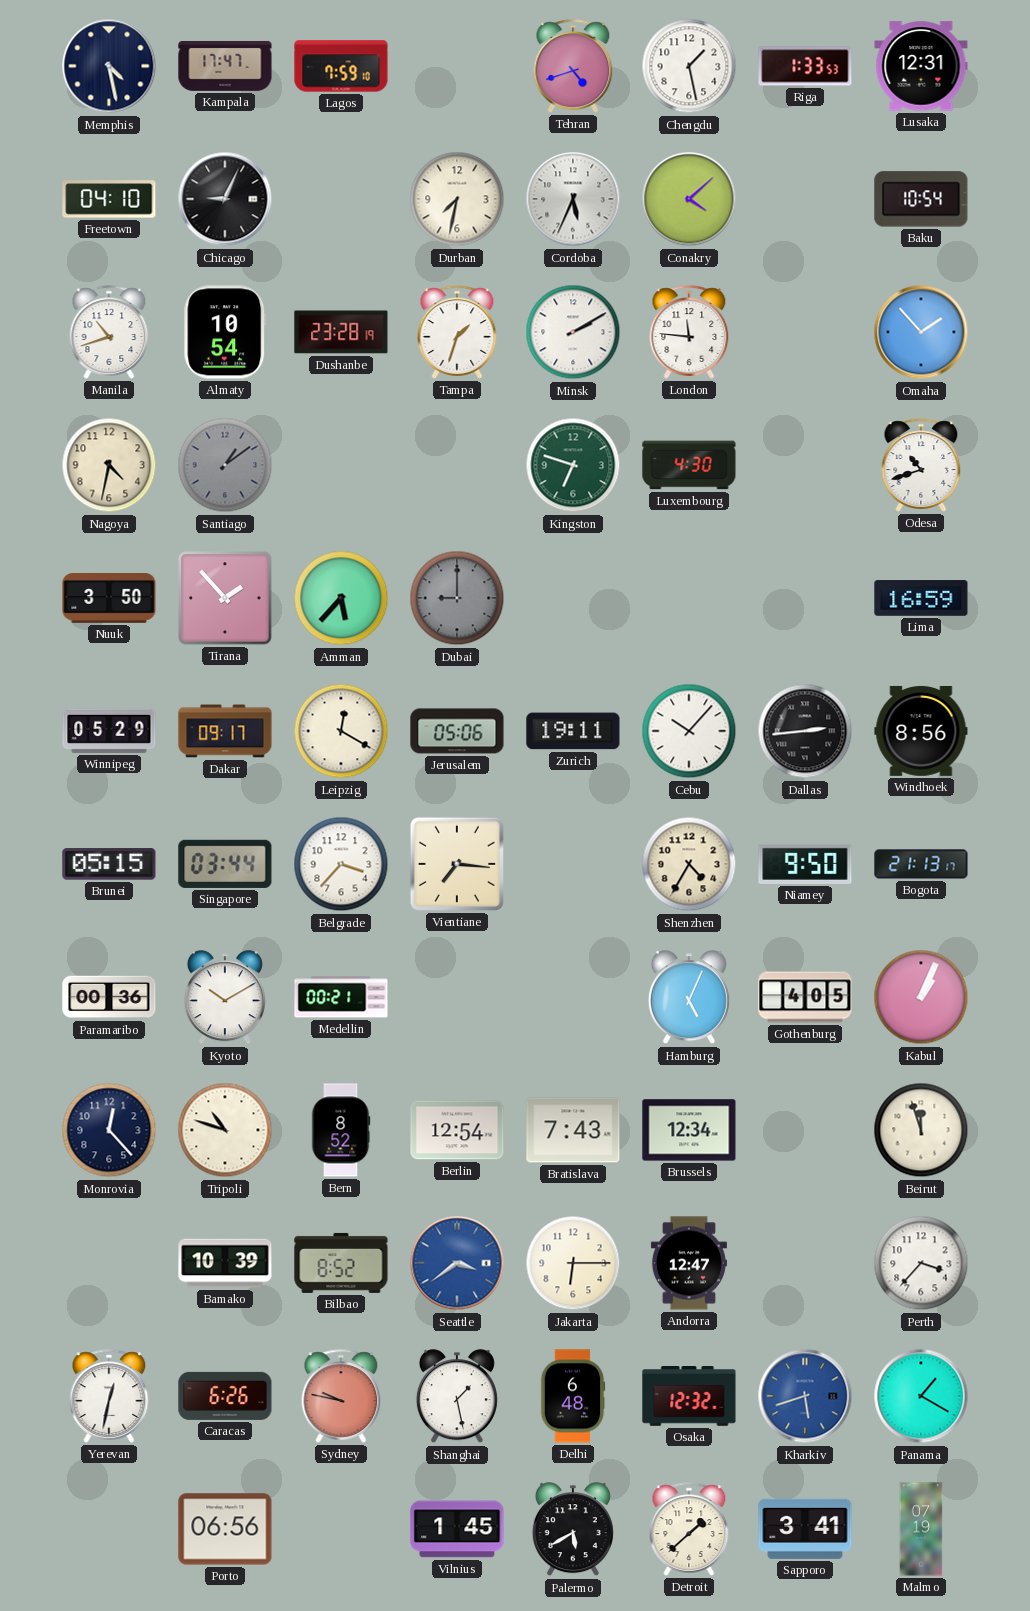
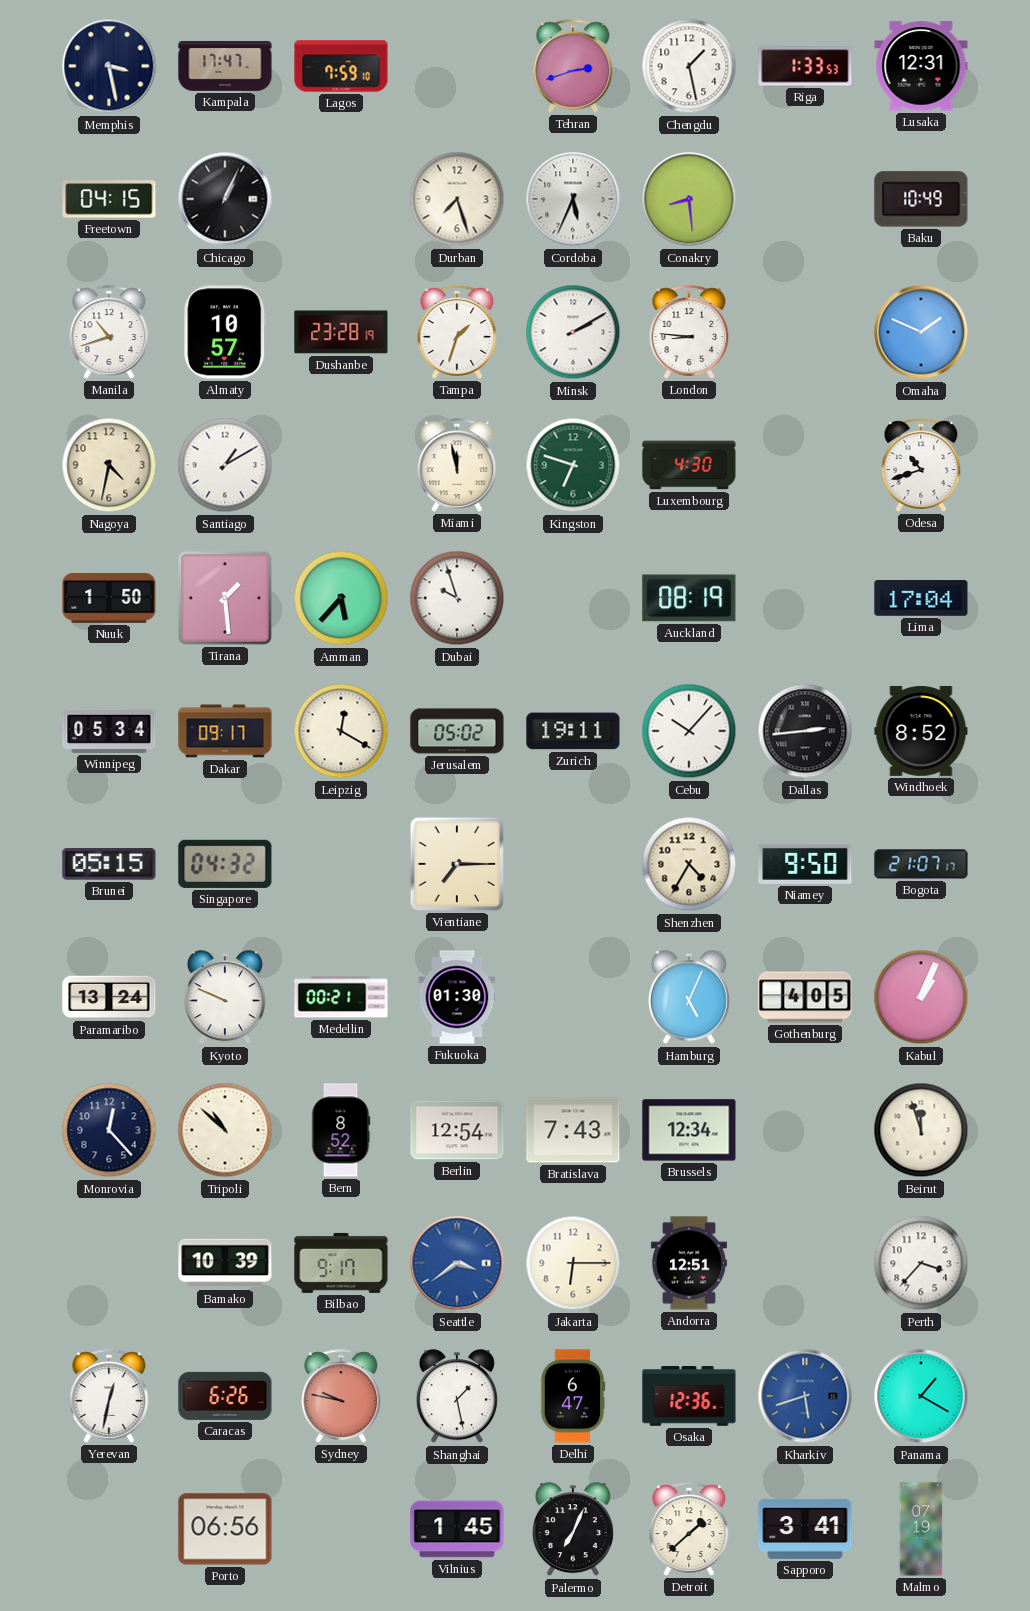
Memphis: 4:28 -> 3:28
Tehran: 4:42 -> 2:42
Freetown: 04:10 -> 04:15
Chicago: 9:04 -> 1:04
Durban: 7:32 -> 7:27
Conakry: 4:08 -> 8:29
Baku: 10:54 -> 10:49
Almaty: 10:54 -> 10:57
London: 11:46 -> 8:46
Omaha: 1:53 -> 1:49
Santiago: 1:09 -> 1:10
Santiago dial: grey -> white
Miami: none -> 11:58
Nuuk: 3:50 -> 1:50
Tirana: 1:53 -> 1:29
Dubai: 9:00 -> 9:57
Dubai dial: grey -> white
Auckland: none -> 08:19
Lima: 16:59 -> 17:04
Winnipeg: 05:29 -> 05:34
Jerusalem: 05:06 -> 05:02
Windhoek: 8:56 -> 8:52
Singapore: 03:44 -> 04:32
Belgrade: 3:37 -> none
Vientiane: 7:16 -> 7:15
Bogota: 21:13 -> 21:07
Paramaribo: 00:36 -> 13:24
Kyoto: 10:10 -> 9:49
Fukuoka: none -> 01:30
Tripoli: 10:48 -> 10:52
Bilbao: 8:52 -> 9:17
Andorra: 12:47 -> 12:51
Delhi: 6:48 -> 6:47
Osaka: 12:32 -> 12:36
Palermo: 5:40 -> 7:04
